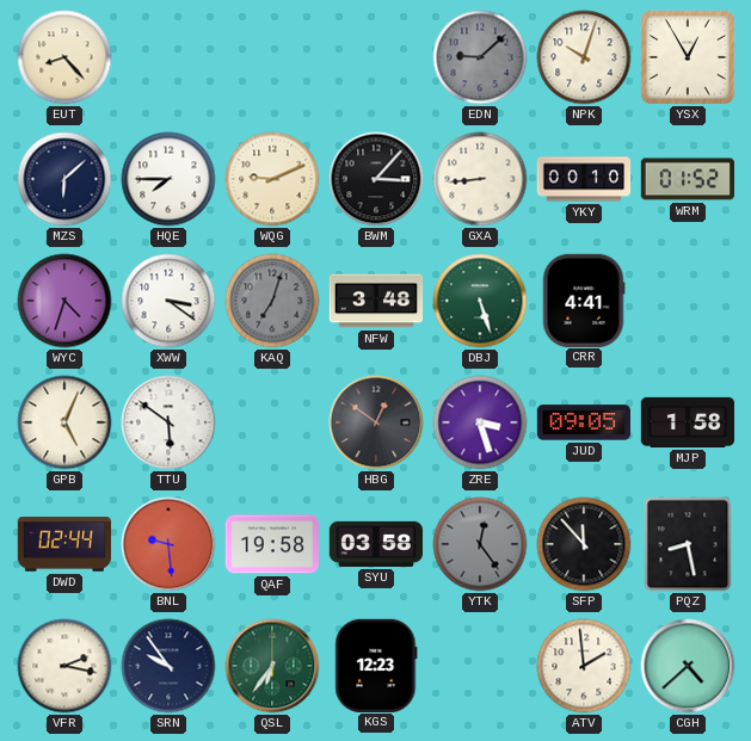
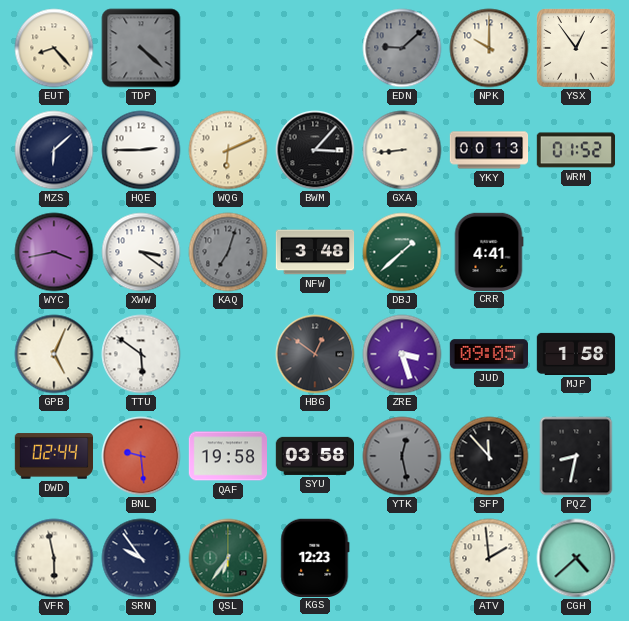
TDP: none -> 4:22
NPK: 10:03 -> 10:00
YSX: 12:55 -> 12:54
HQE: 7:45 -> 2:45
WQG: 9:11 -> 6:11
YKY: 00:10 -> 00:13
WYC: 4:33 -> 3:43
DBJ: 5:27 -> 1:38
YTK: 12:24 -> 12:28
PQZ: 8:28 -> 8:32
VFR: 2:17 -> 5:58
